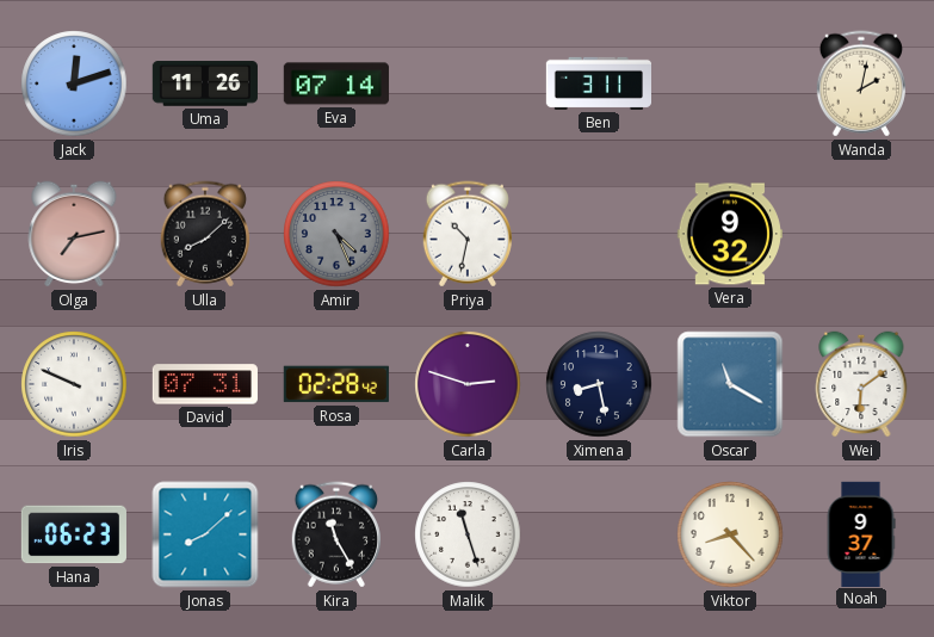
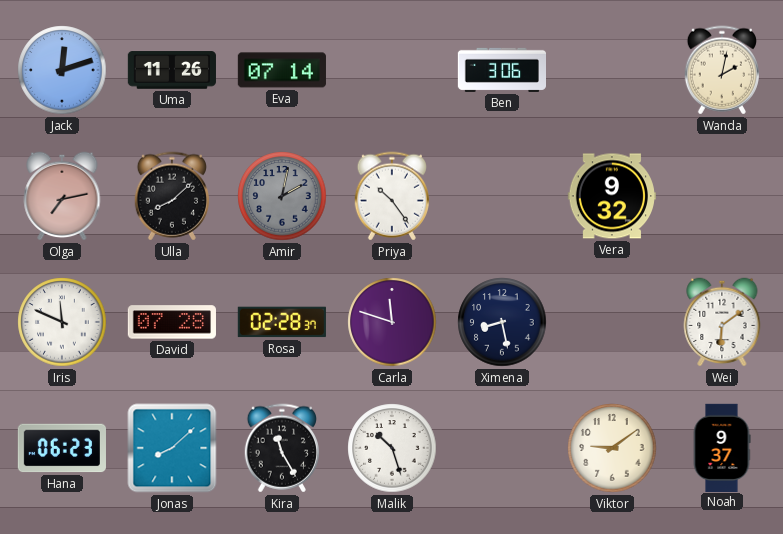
Ben: 3:11 -> 3:06
Amir: 4:26 -> 2:02
Priya: 10:32 -> 10:24
Iris: 9:49 -> 11:49
David: 07:31 -> 07:28
Rosa: 02:28:42 -> 02:28:37
Carla: 2:48 -> 11:48
Oscar: 11:20 -> none
Malik: 11:27 -> 10:27
Viktor: 8:23 -> 9:09
